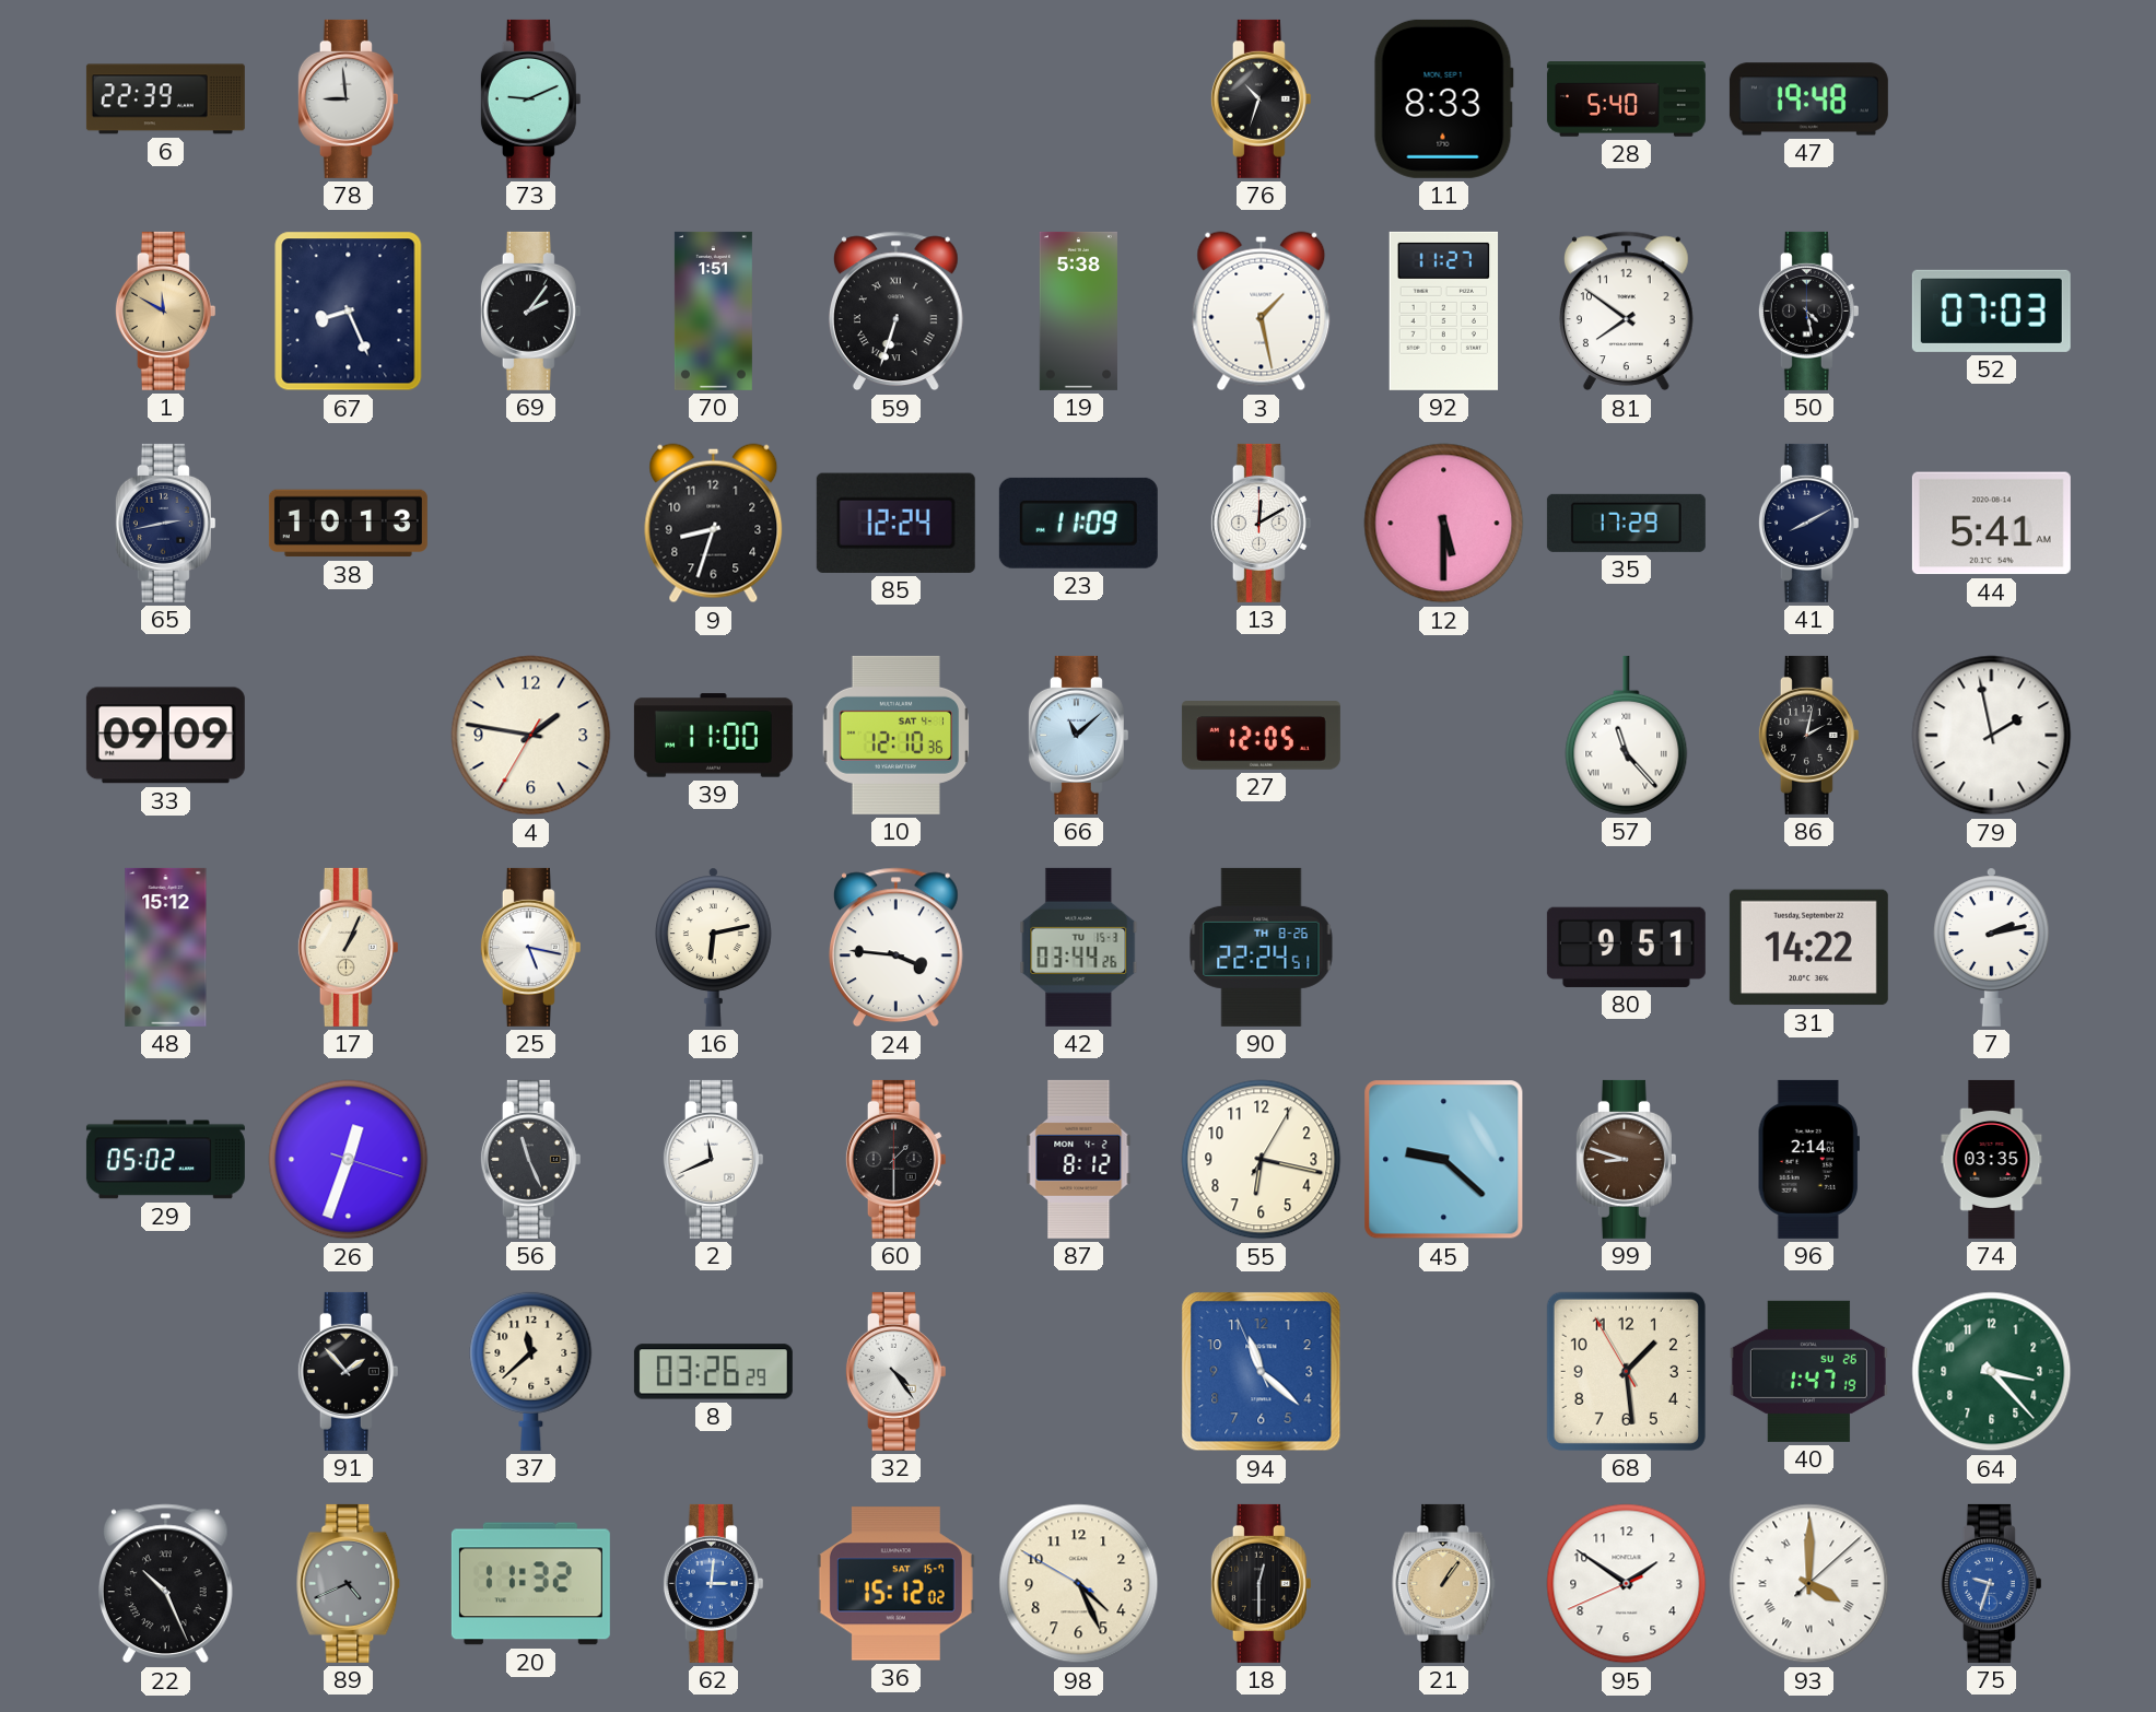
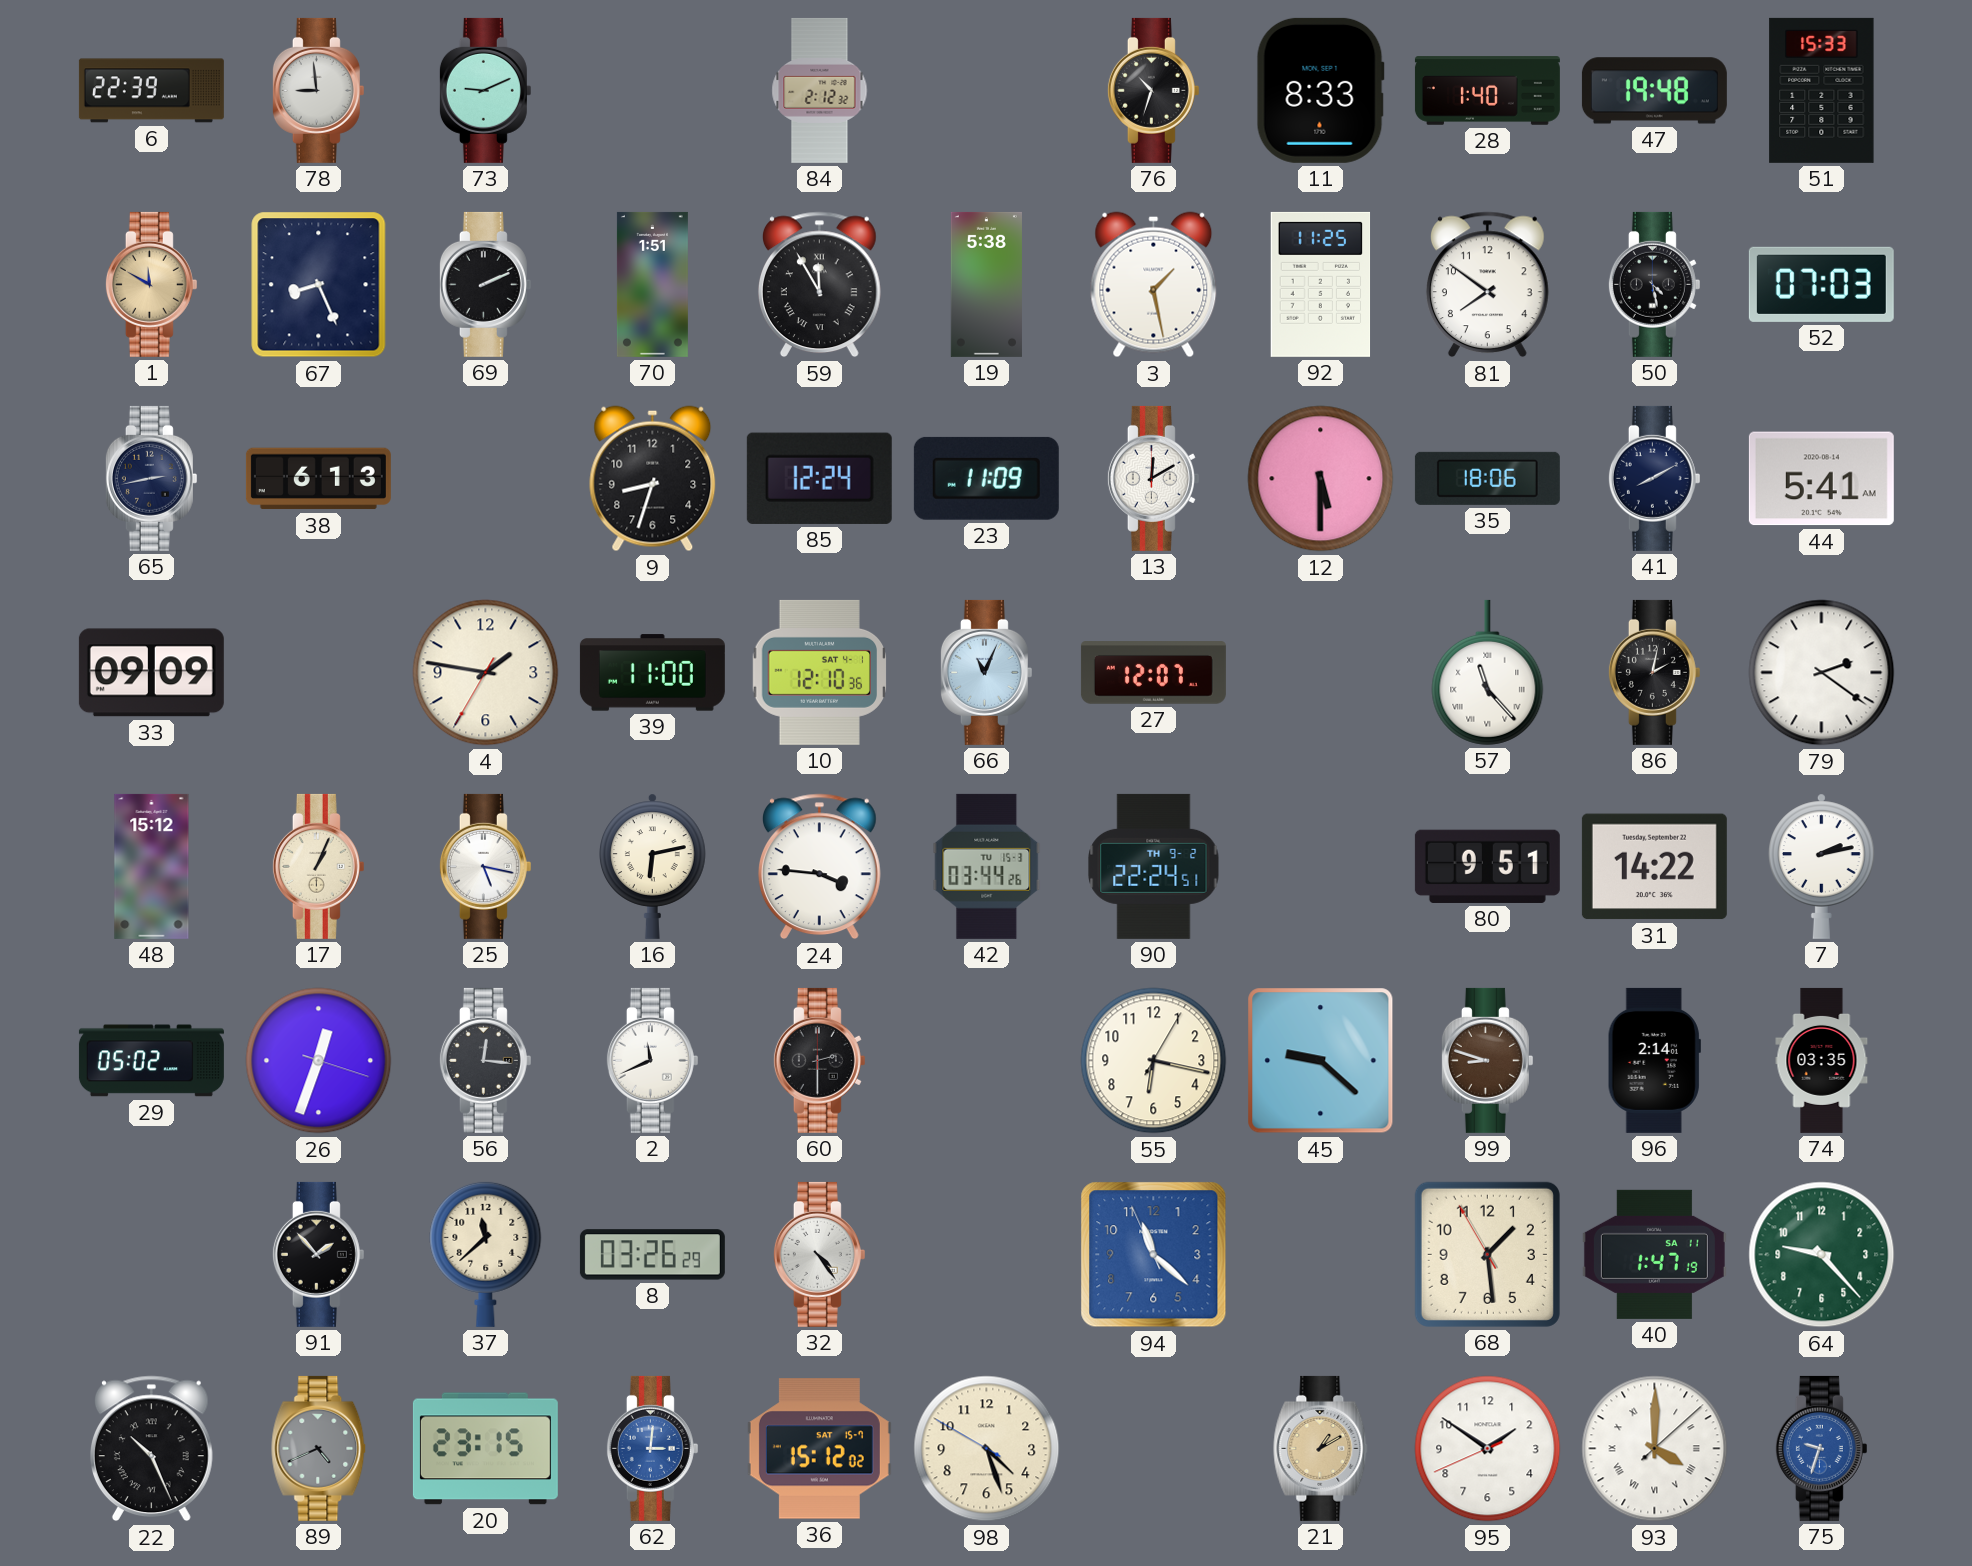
84: none -> 2:12
28: 5:40 -> 1:40
51: none -> 15:33
69: 2:06 -> 2:11
59: 6:33 -> 11:55
92: 11:27 -> 11:25
38: 10:13 -> 6:13
35: 17:29 -> 18:06
66: 11:08 -> 11:04
27: 12:05 -> 12:07
79: 1:58 -> 2:21
90 date: TH 8-26 -> TH 9-2
56: 11:26 -> 12:16
60: 1:30 -> 2:30
87: 8:12 -> none
40 date: SU 26 -> SA 11
64: 3:23 -> 9:23
20: 11:32 -> 23:15
98: 4:25 -> 4:26
18: 12:30 -> none
21: 1:06 -> 1:10
